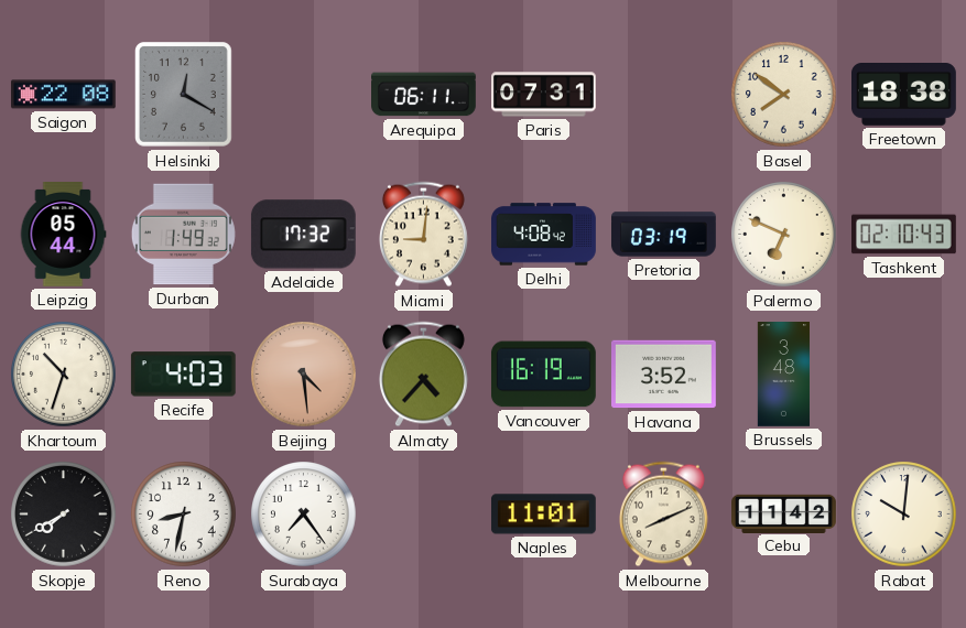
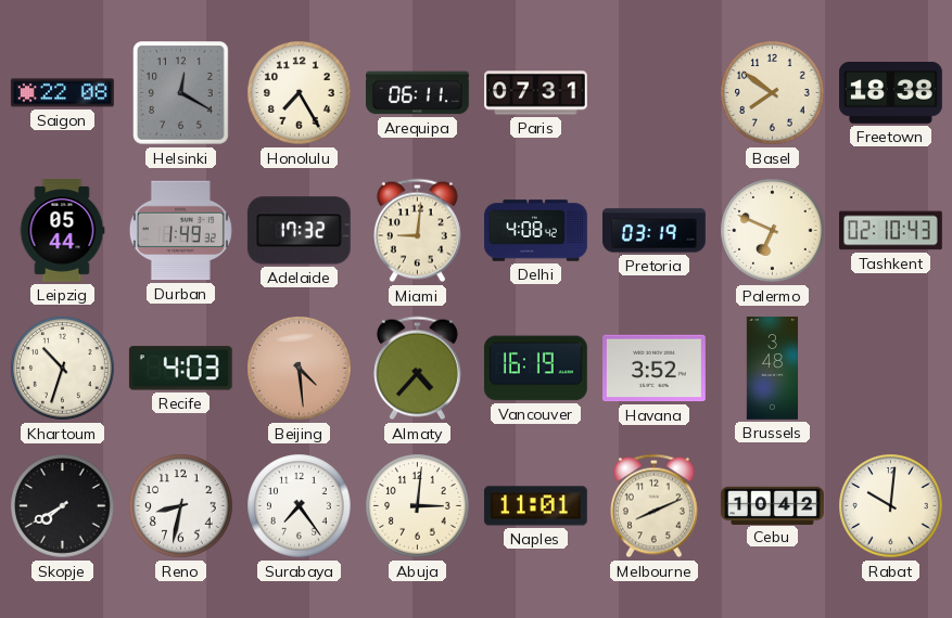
Honolulu: none -> 7:25
Abuja: none -> 3:01
Cebu: 11:42 -> 10:42
